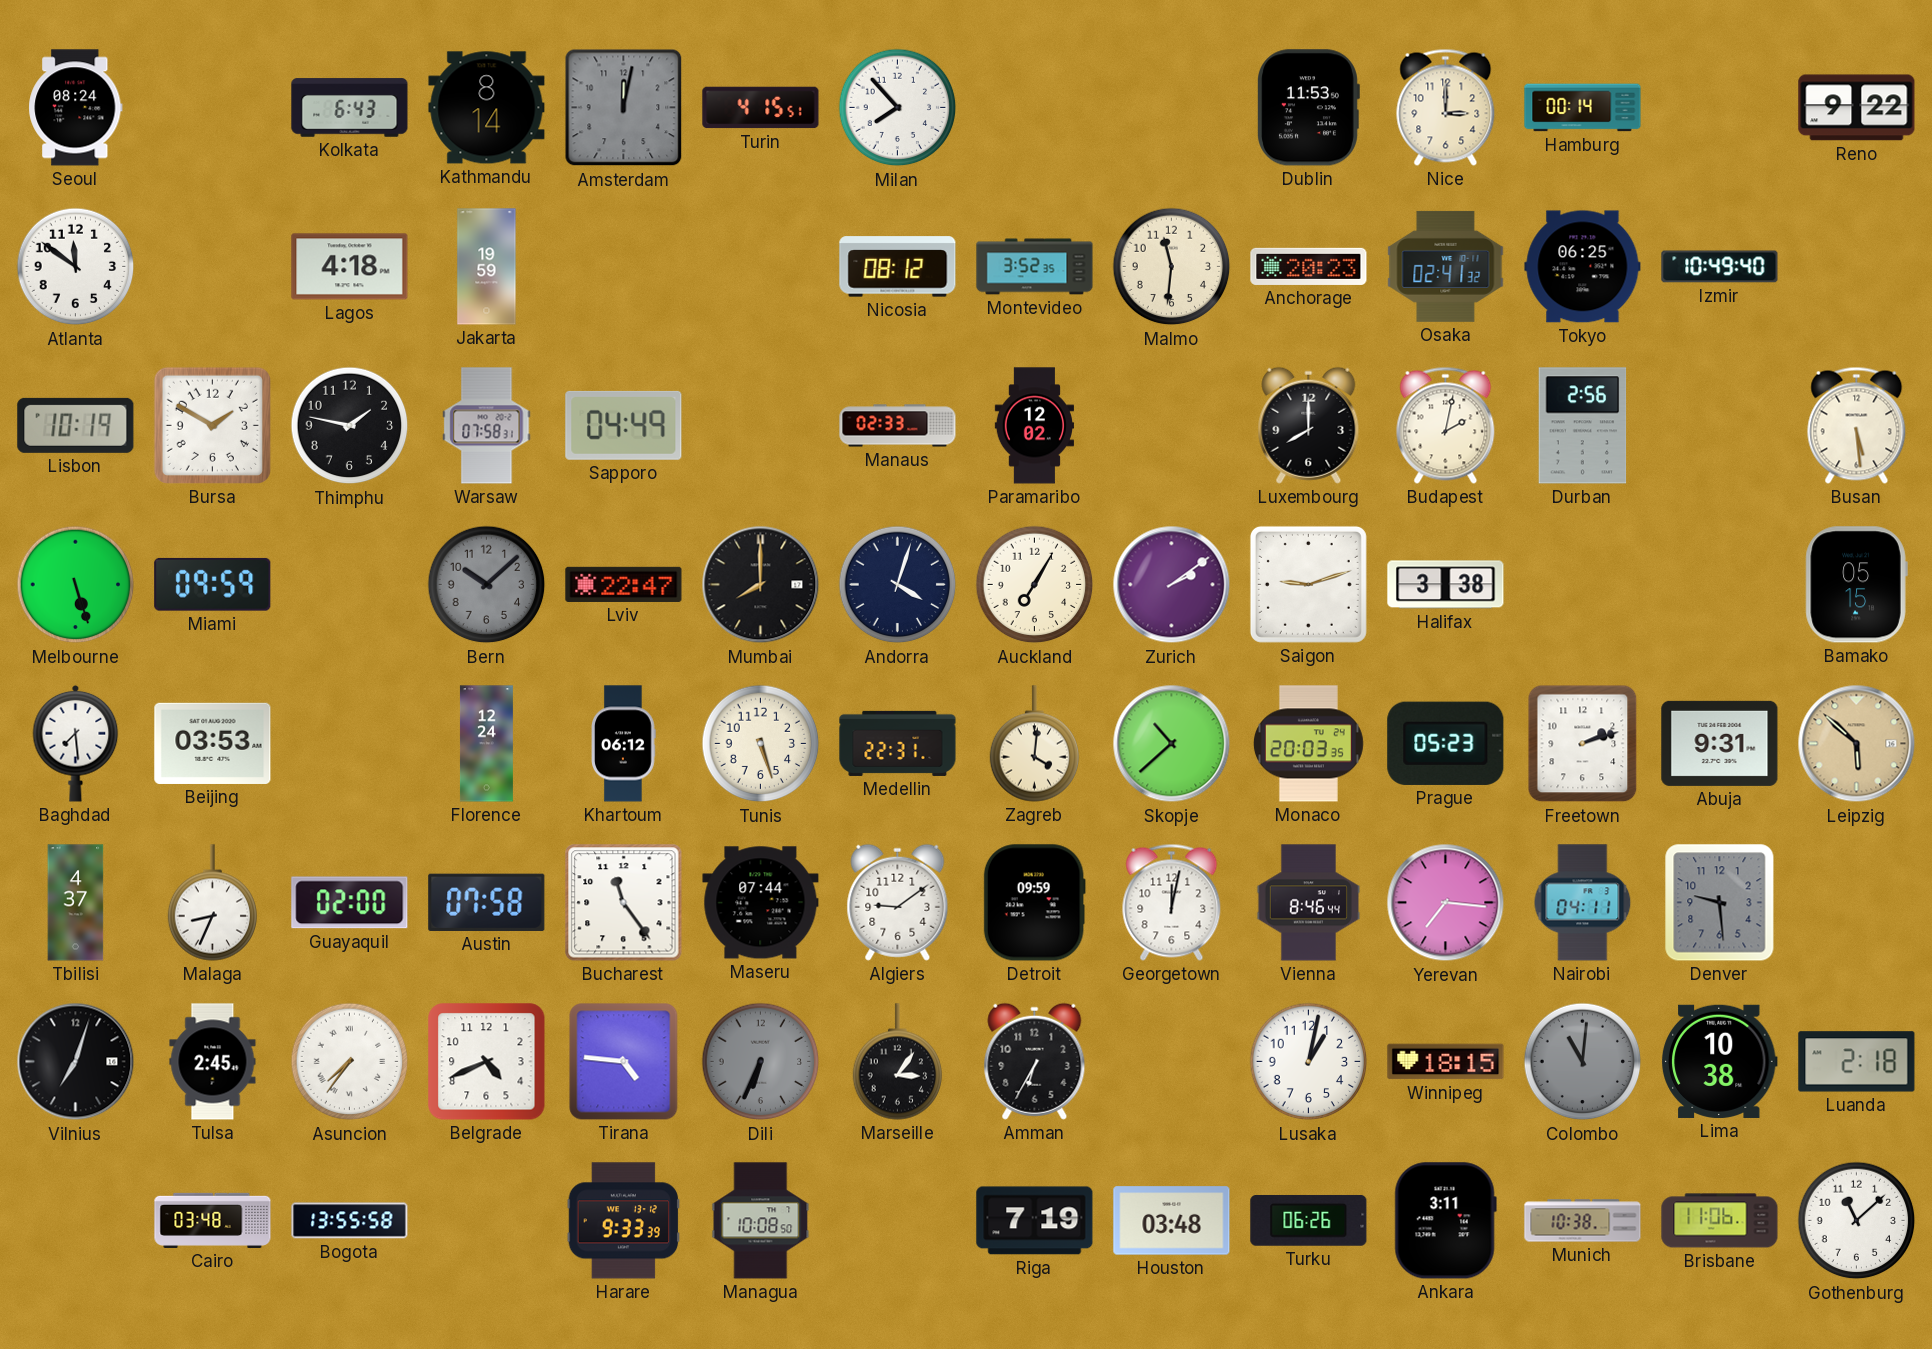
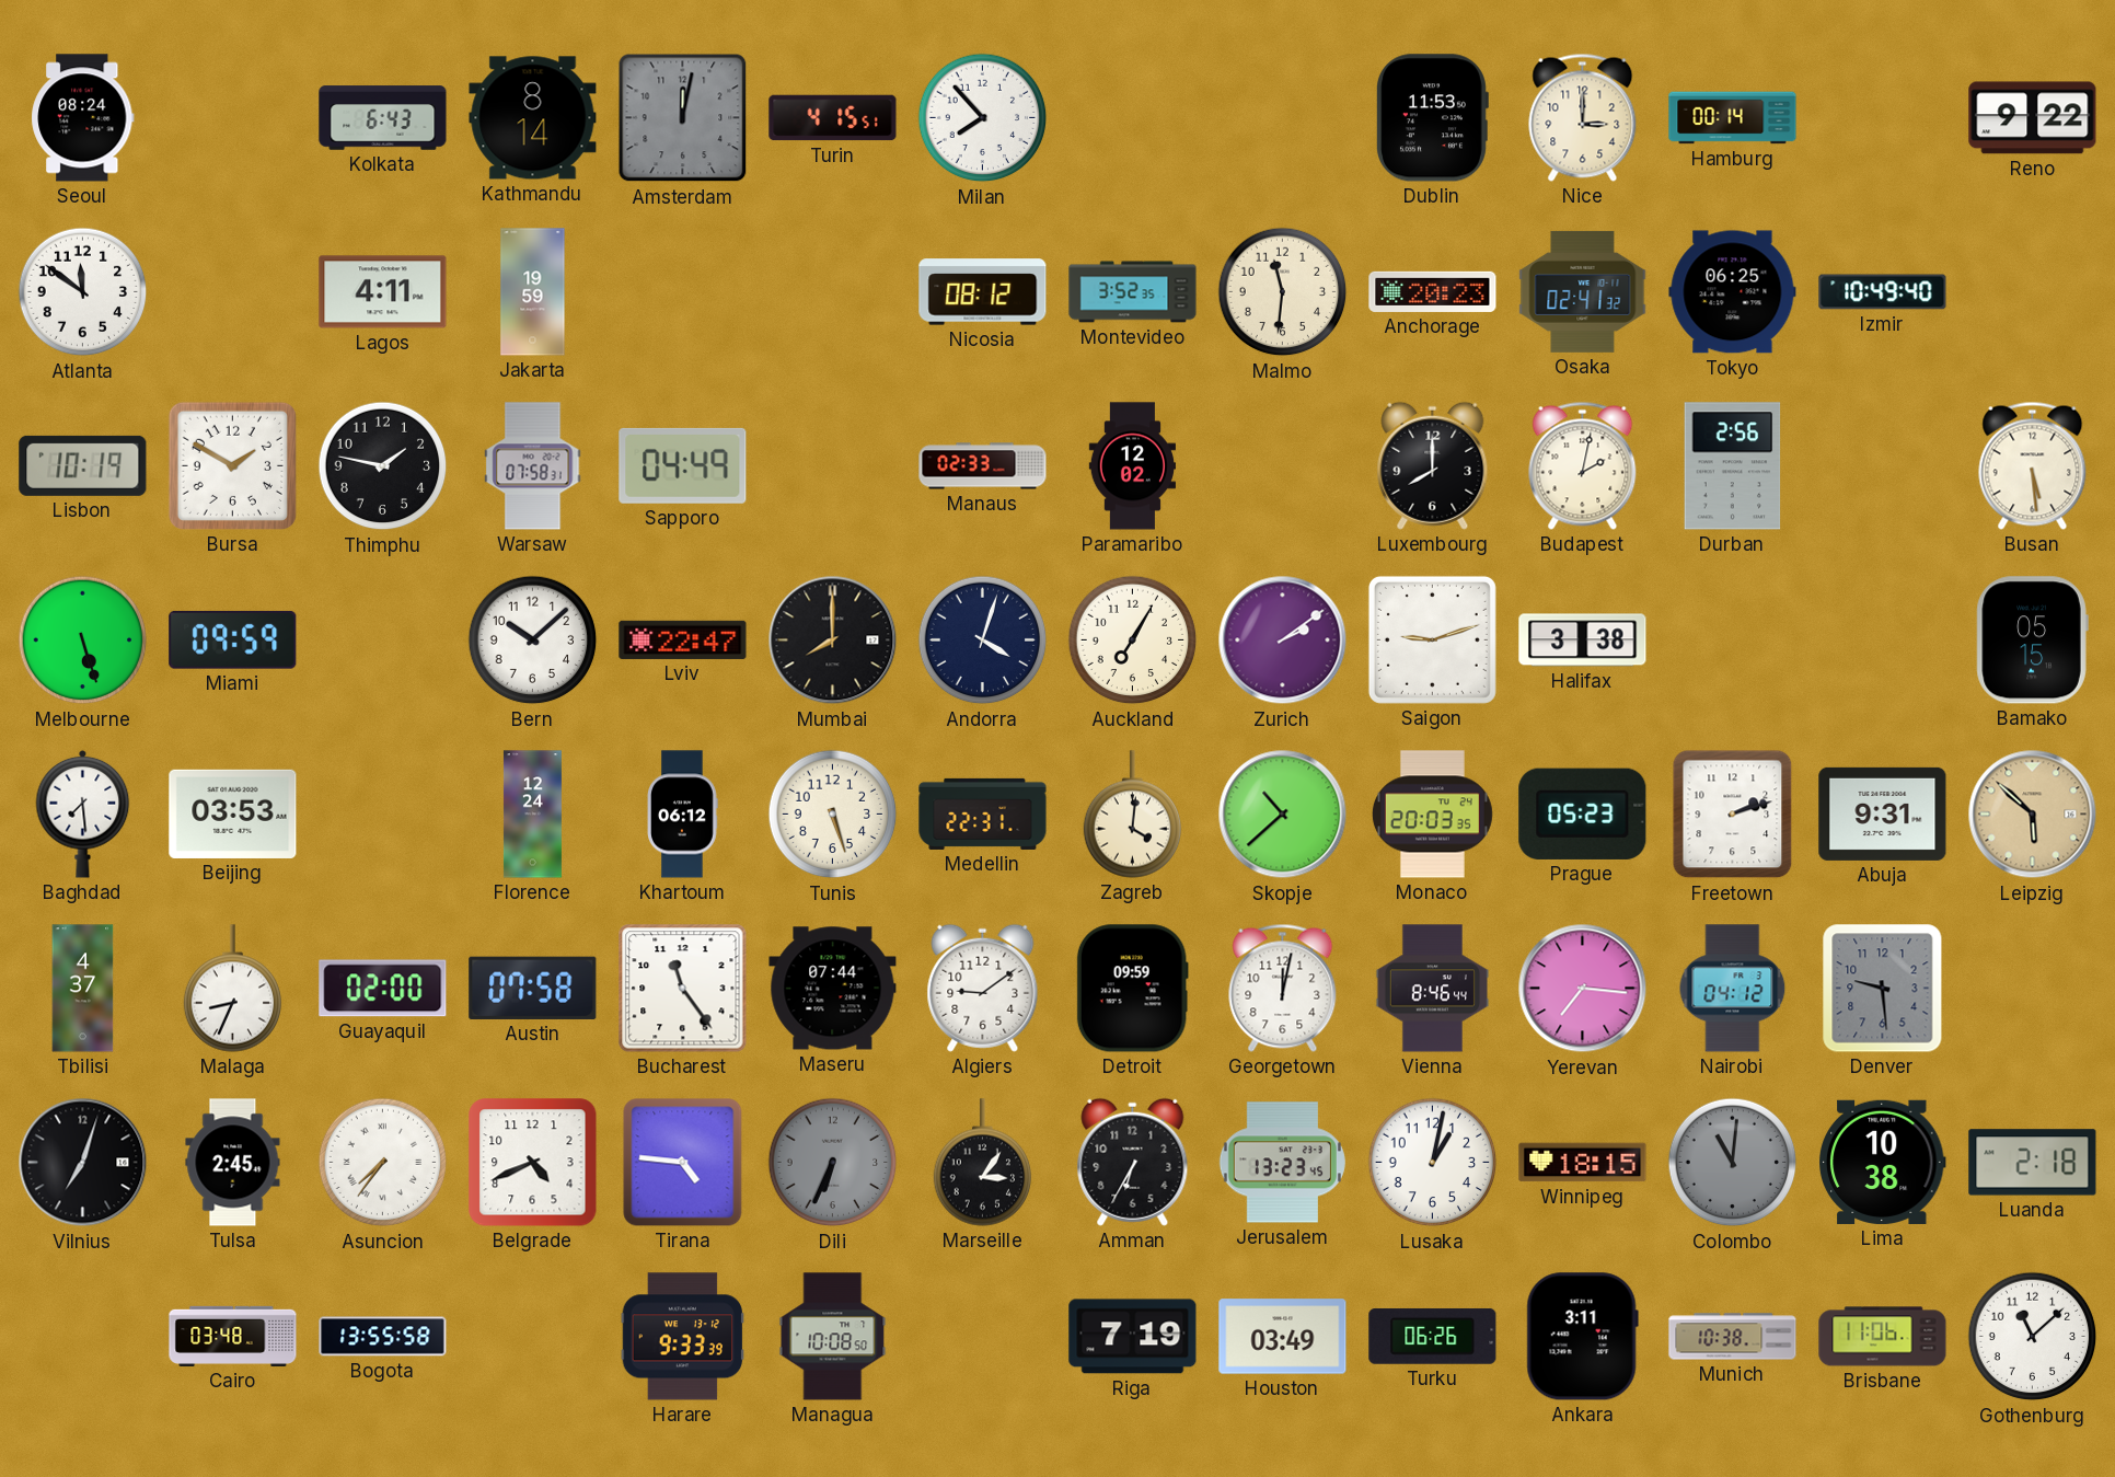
Lagos: 4:18 -> 4:11
Bern dial: grey -> white
Nairobi: 04:11 -> 04:12
Jerusalem: none -> 13:23
Houston: 03:48 -> 03:49
